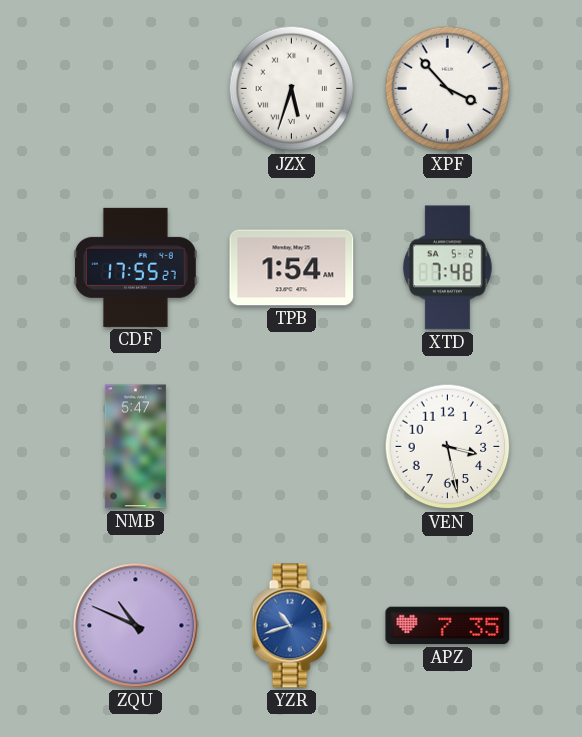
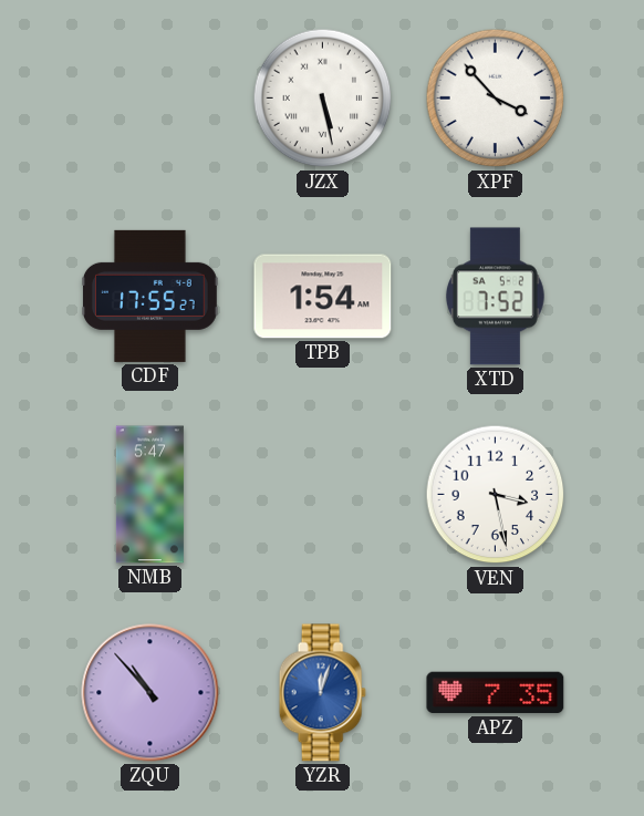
JZX: 5:33 -> 5:28
XTD: 7:48 -> 7:52
ZQU: 10:49 -> 10:53
YZR: 10:42 -> 12:03
